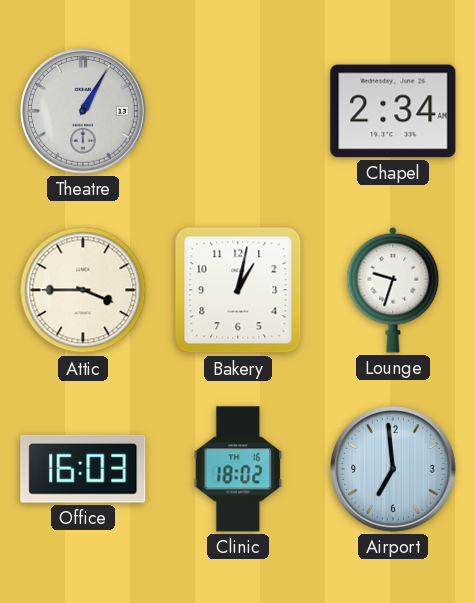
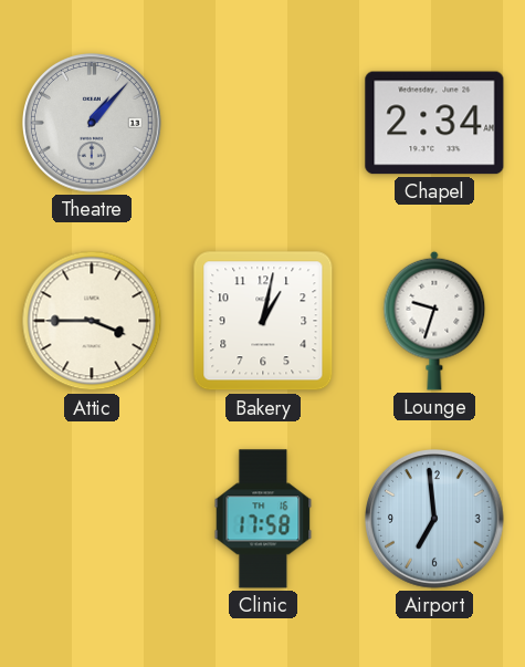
Theatre: 1:05 -> 1:07
Office: 16:03 -> none
Clinic: 18:02 -> 17:58
